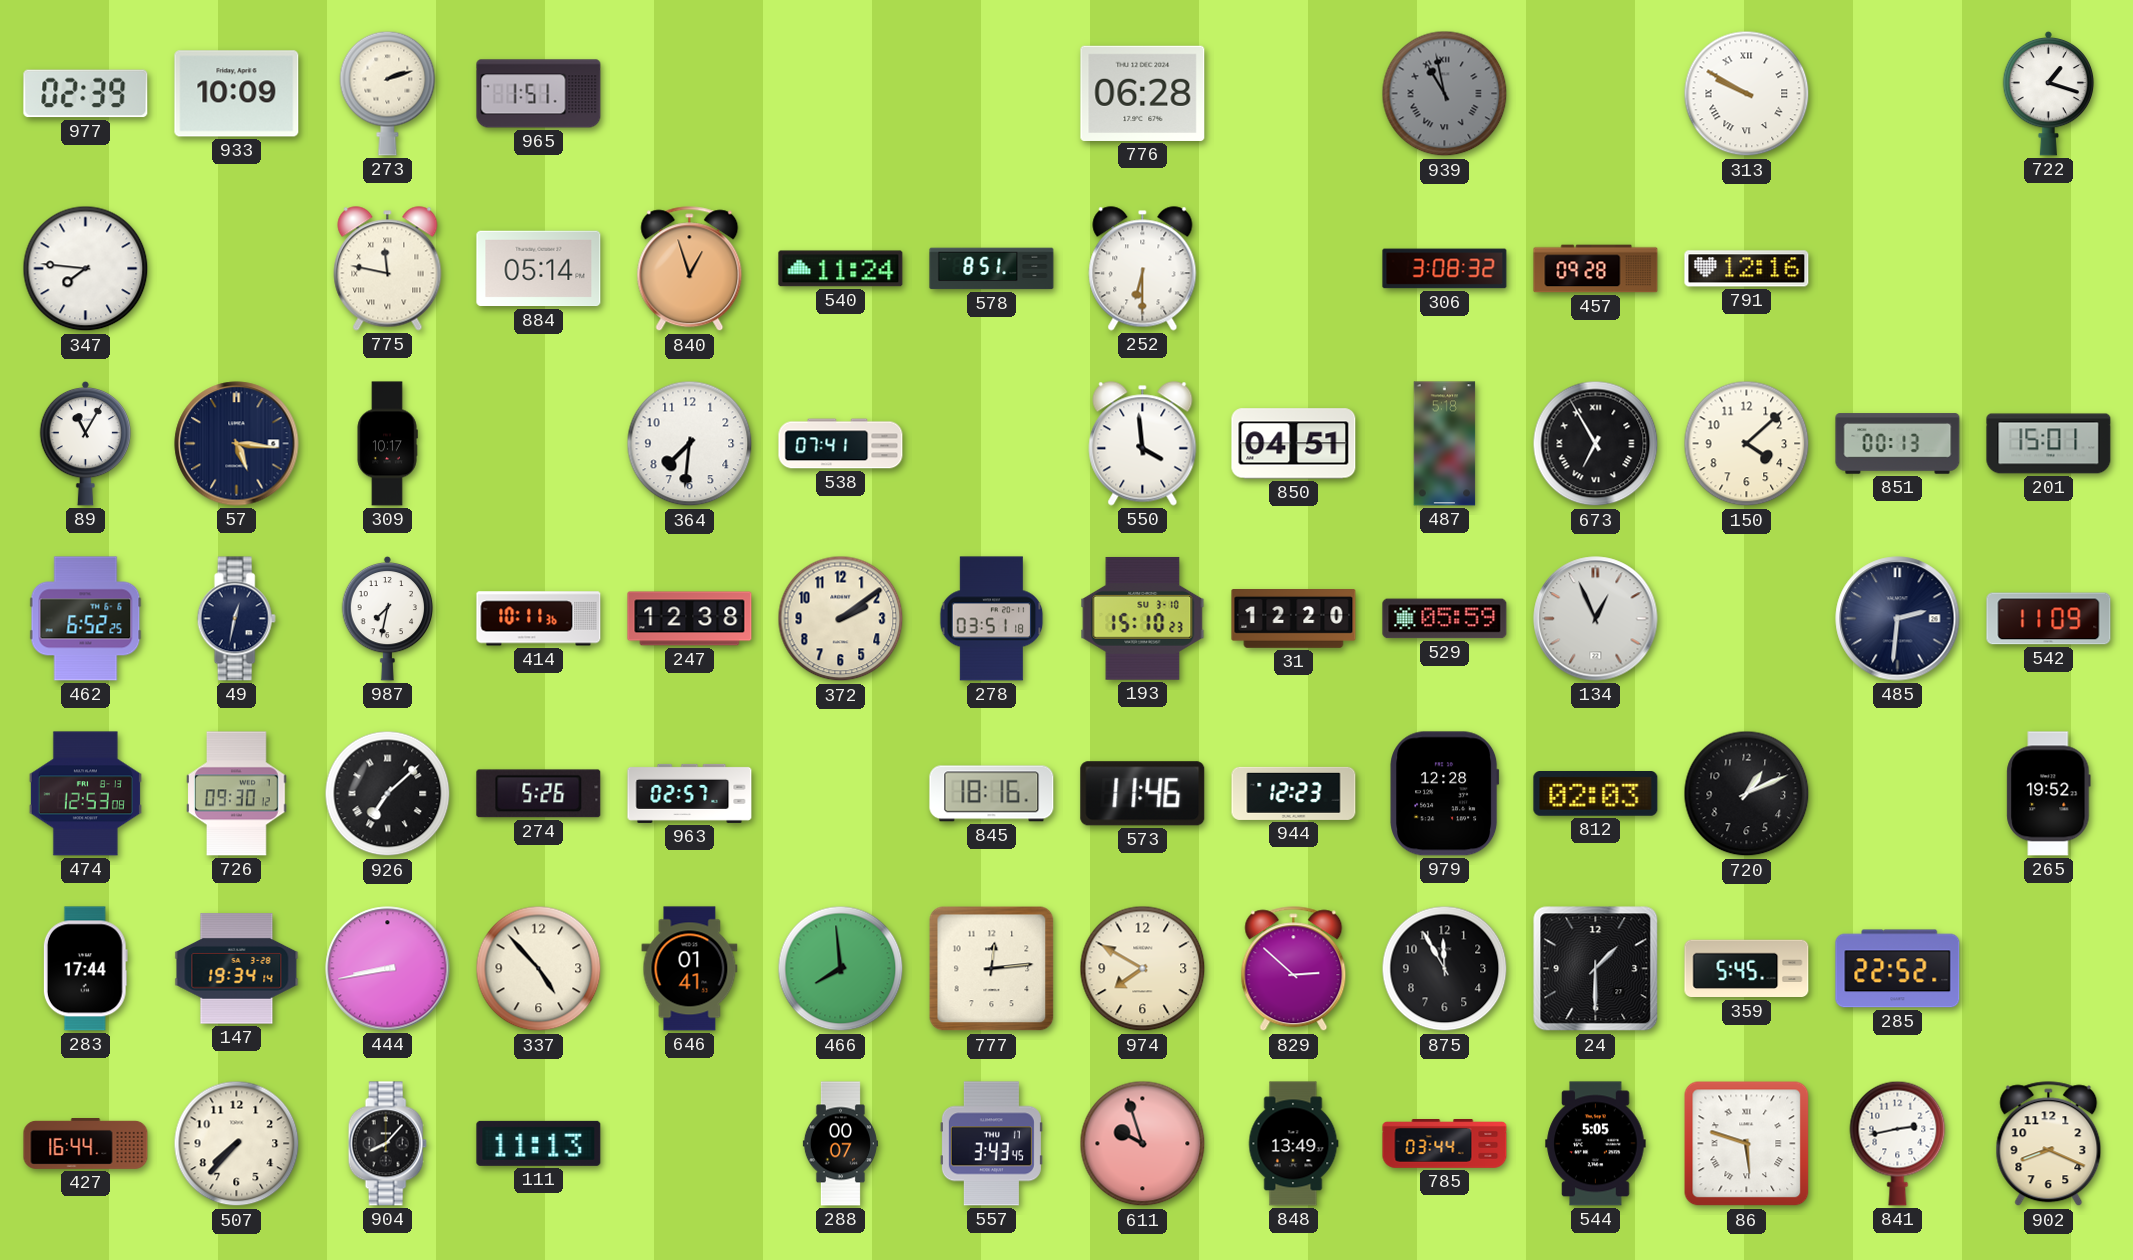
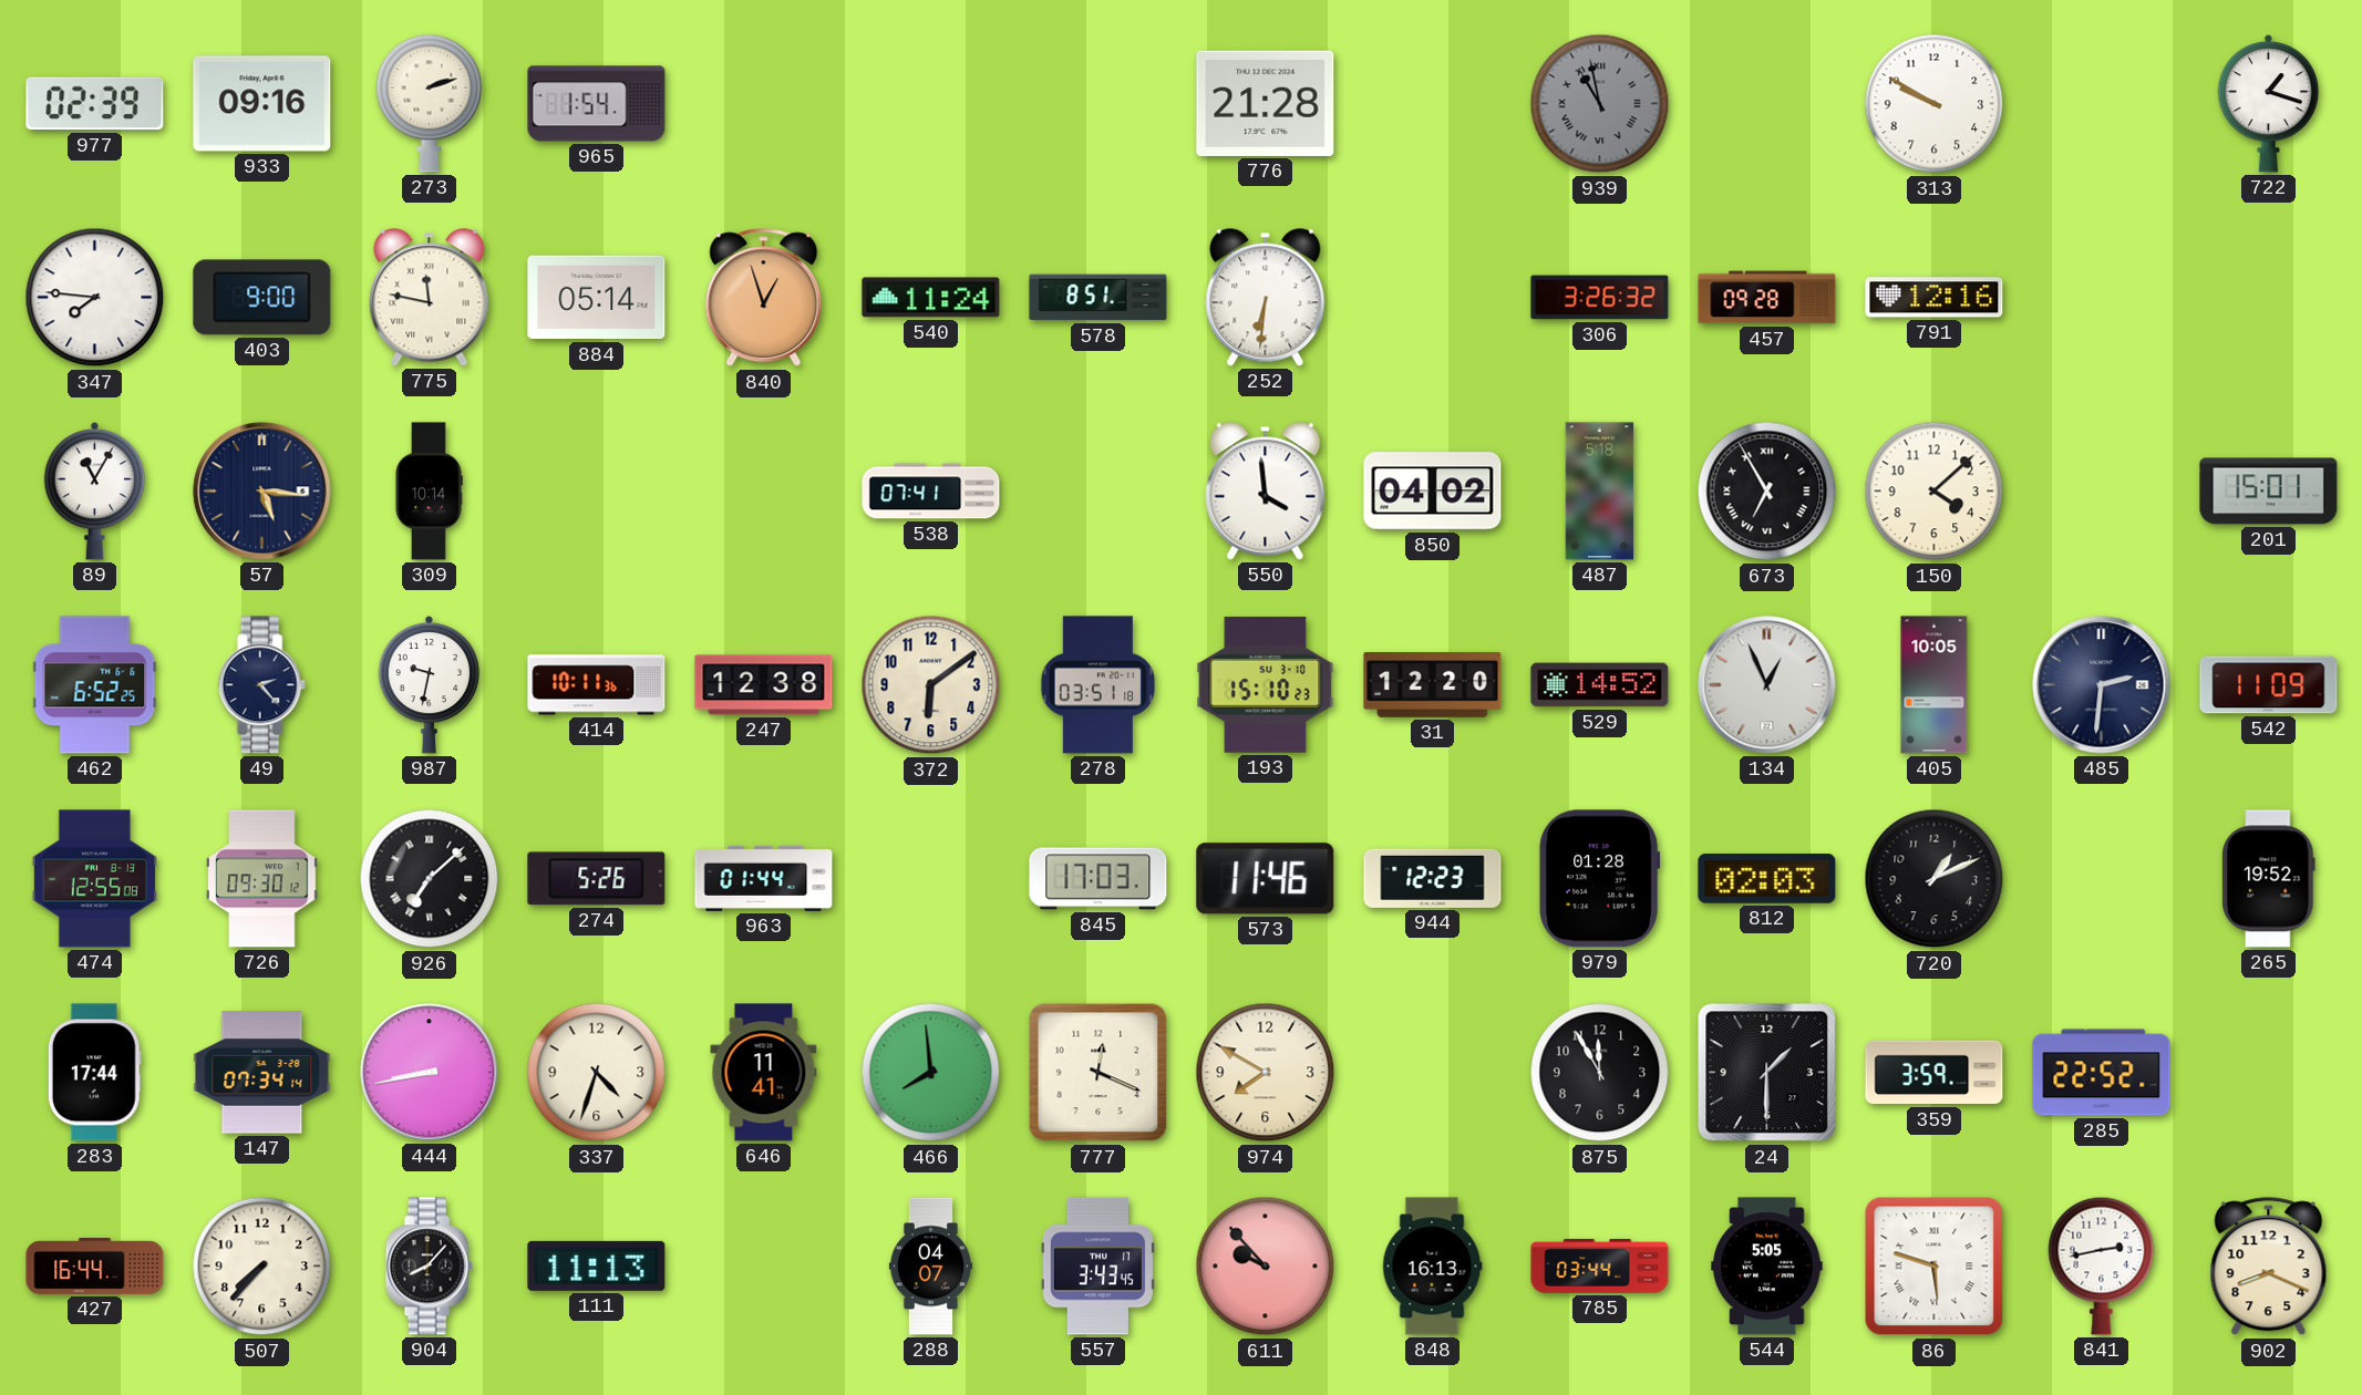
933: 10:09 -> 09:16
965: 1:51 -> 1:54
776: 06:28 -> 21:28
313 numerals: Roman -> Arabic
403: none -> 9:00
252: 6:30 -> 6:31
306: 3:08 -> 3:26
309: 10:17 -> 10:14
364: 7:31 -> none
850: 04:51 -> 04:02
851: 00:13 -> none
49: 12:32 -> 2:23
987: 7:32 -> 9:32
372: 2:09 -> 6:09
529: 05:59 -> 14:52
405: none -> 10:05
474: 12:53 -> 12:55
963: 02:57 -> 01:44
845: 18:16 -> 17:03
979: 12:28 -> 01:28
147: 19:34 -> 07:34
337: 4:53 -> 4:33
646: 01:41 -> 11:41
777: 12:14 -> 12:19
829: 2:52 -> none
359: 5:45 -> 3:59
288: 00:07 -> 04:07
611: 9:57 -> 9:53
848: 13:49 -> 16:13
